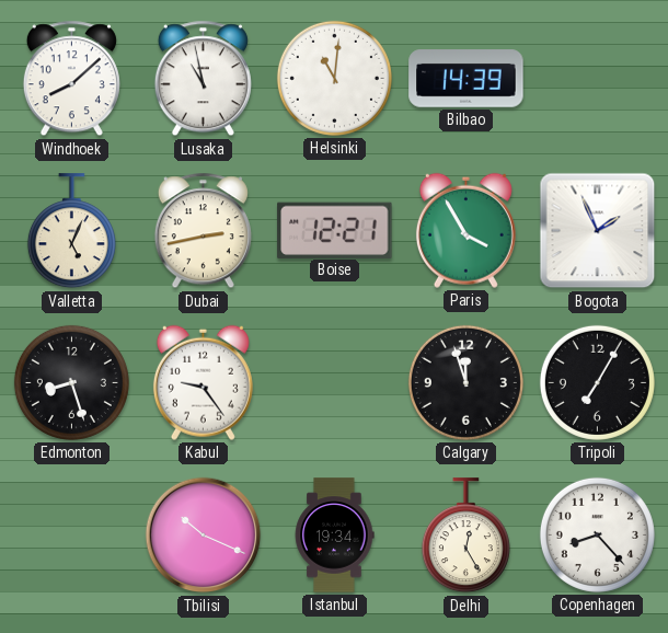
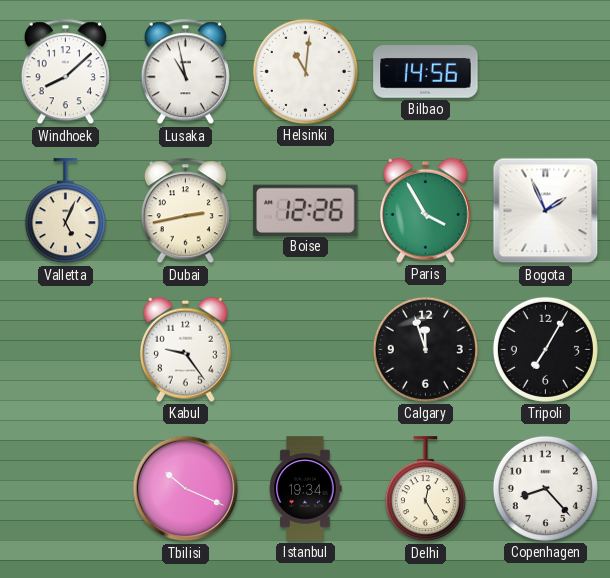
Bilbao: 14:39 -> 14:56
Boise: 12:21 -> 12:26
Edmonton: 8:27 -> none
